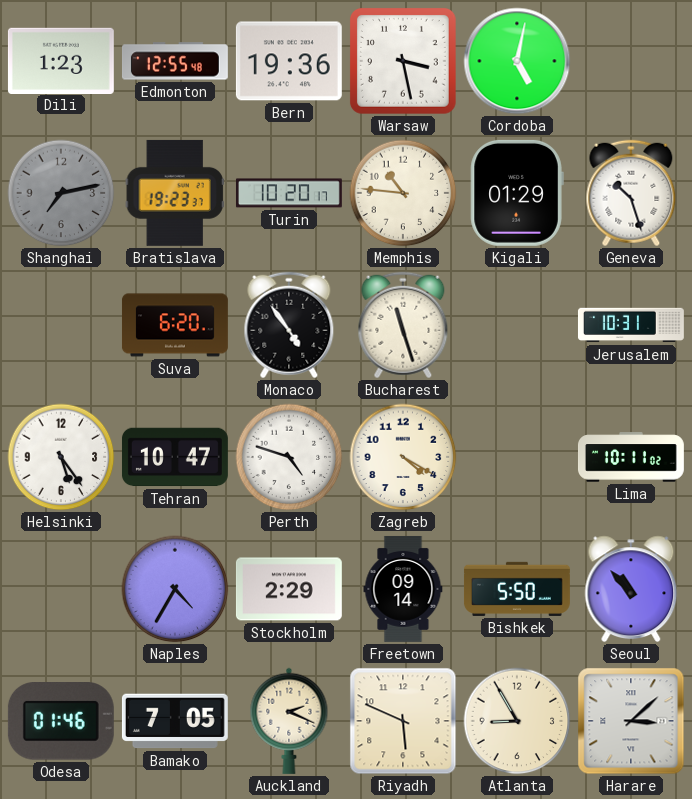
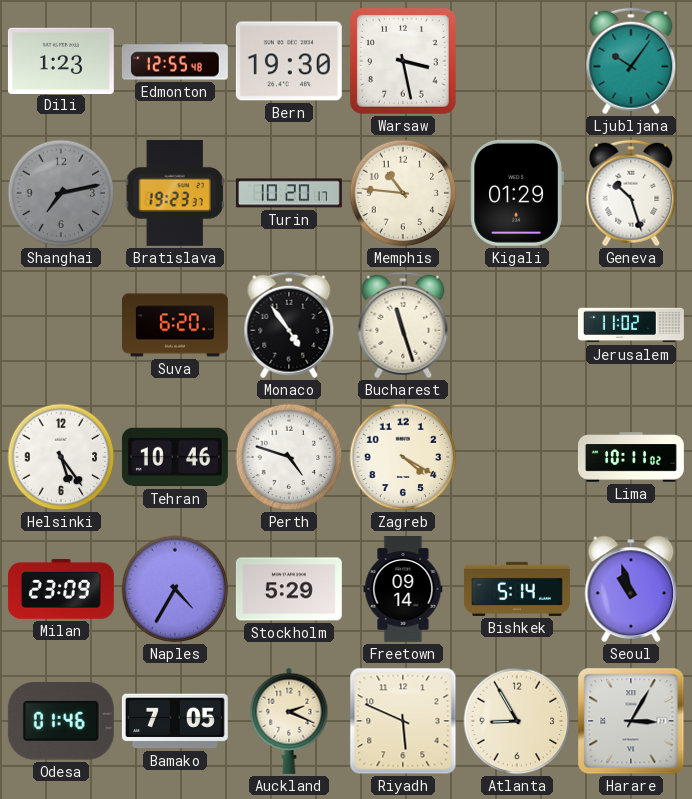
Bern: 19:36 -> 19:30
Cordoba: 5:02 -> none
Ljubljana: none -> 10:06
Jerusalem: 10:31 -> 11:02
Tehran: 10:47 -> 10:46
Milan: none -> 23:09
Stockholm: 2:29 -> 5:29
Bishkek: 5:50 -> 5:14
Seoul: 10:53 -> 10:57
Harare: 3:08 -> 3:05
